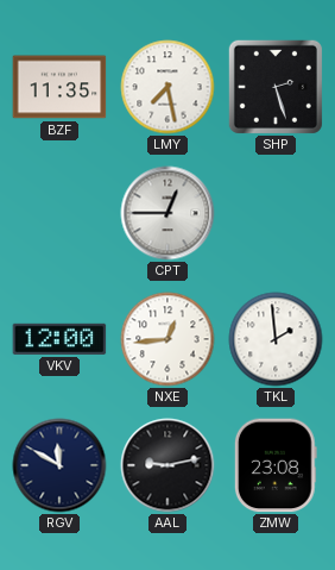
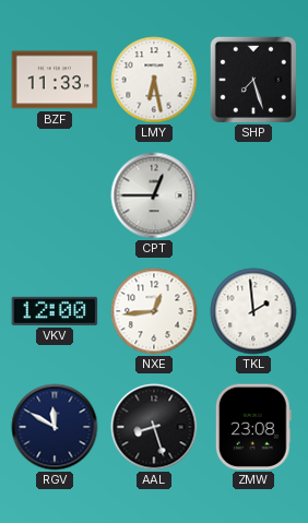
BZF: 11:35 -> 11:33
LMY: 7:28 -> 6:28
SHP: 2:27 -> 7:27
AAL: 9:13 -> 8:27
